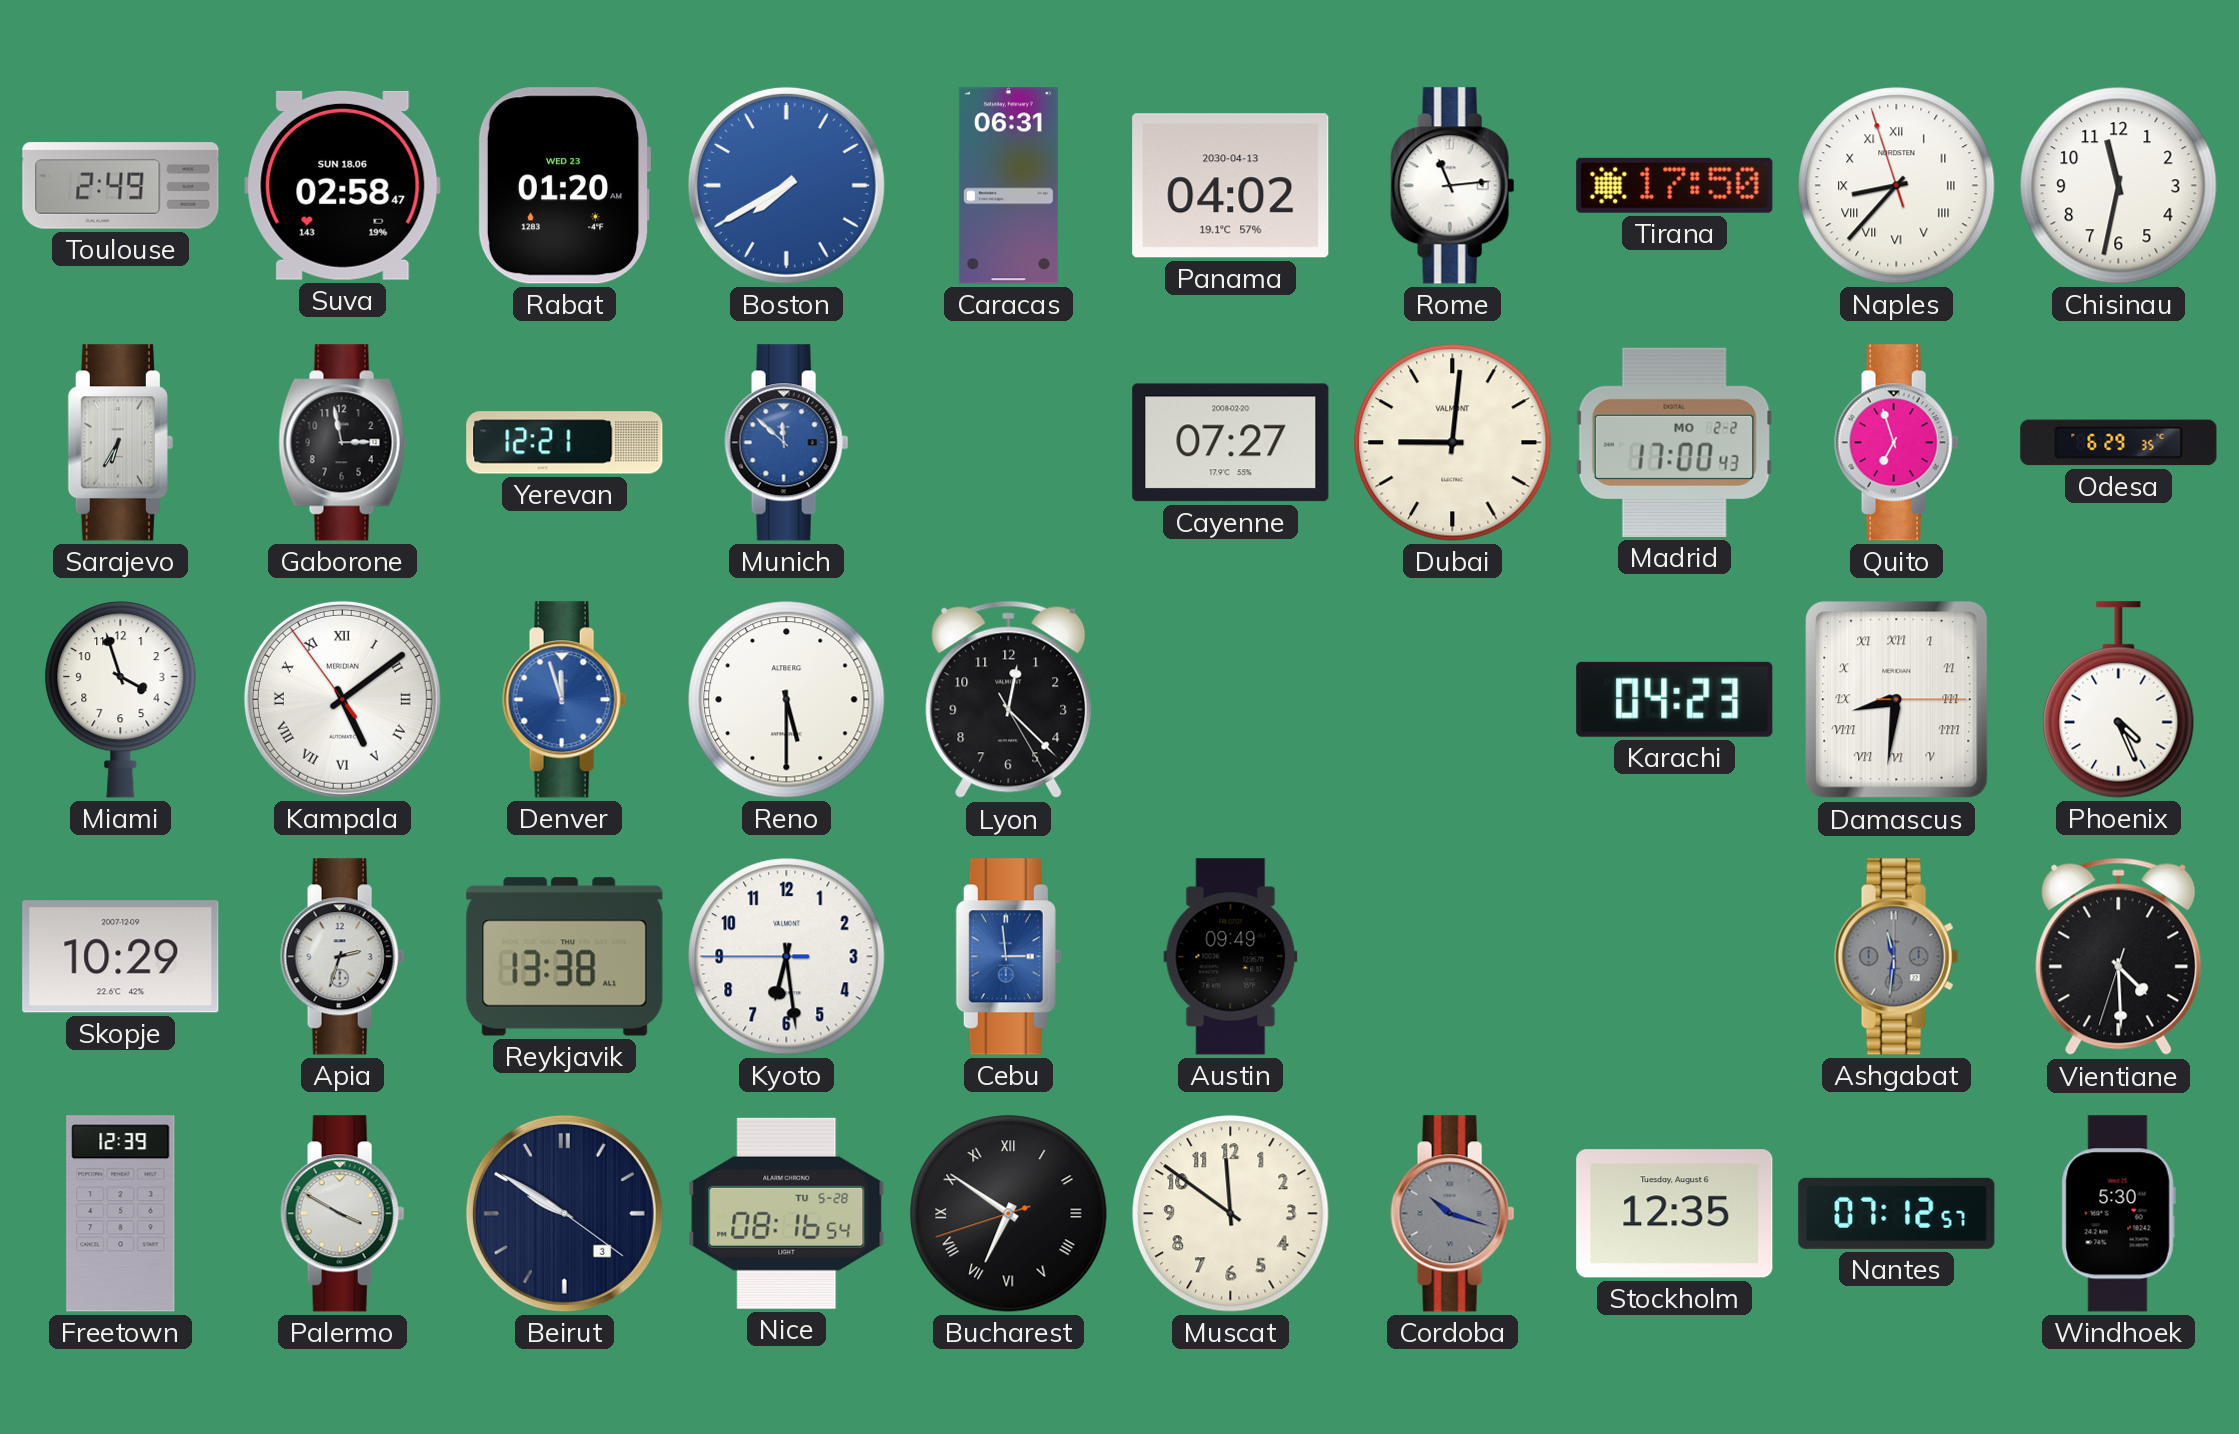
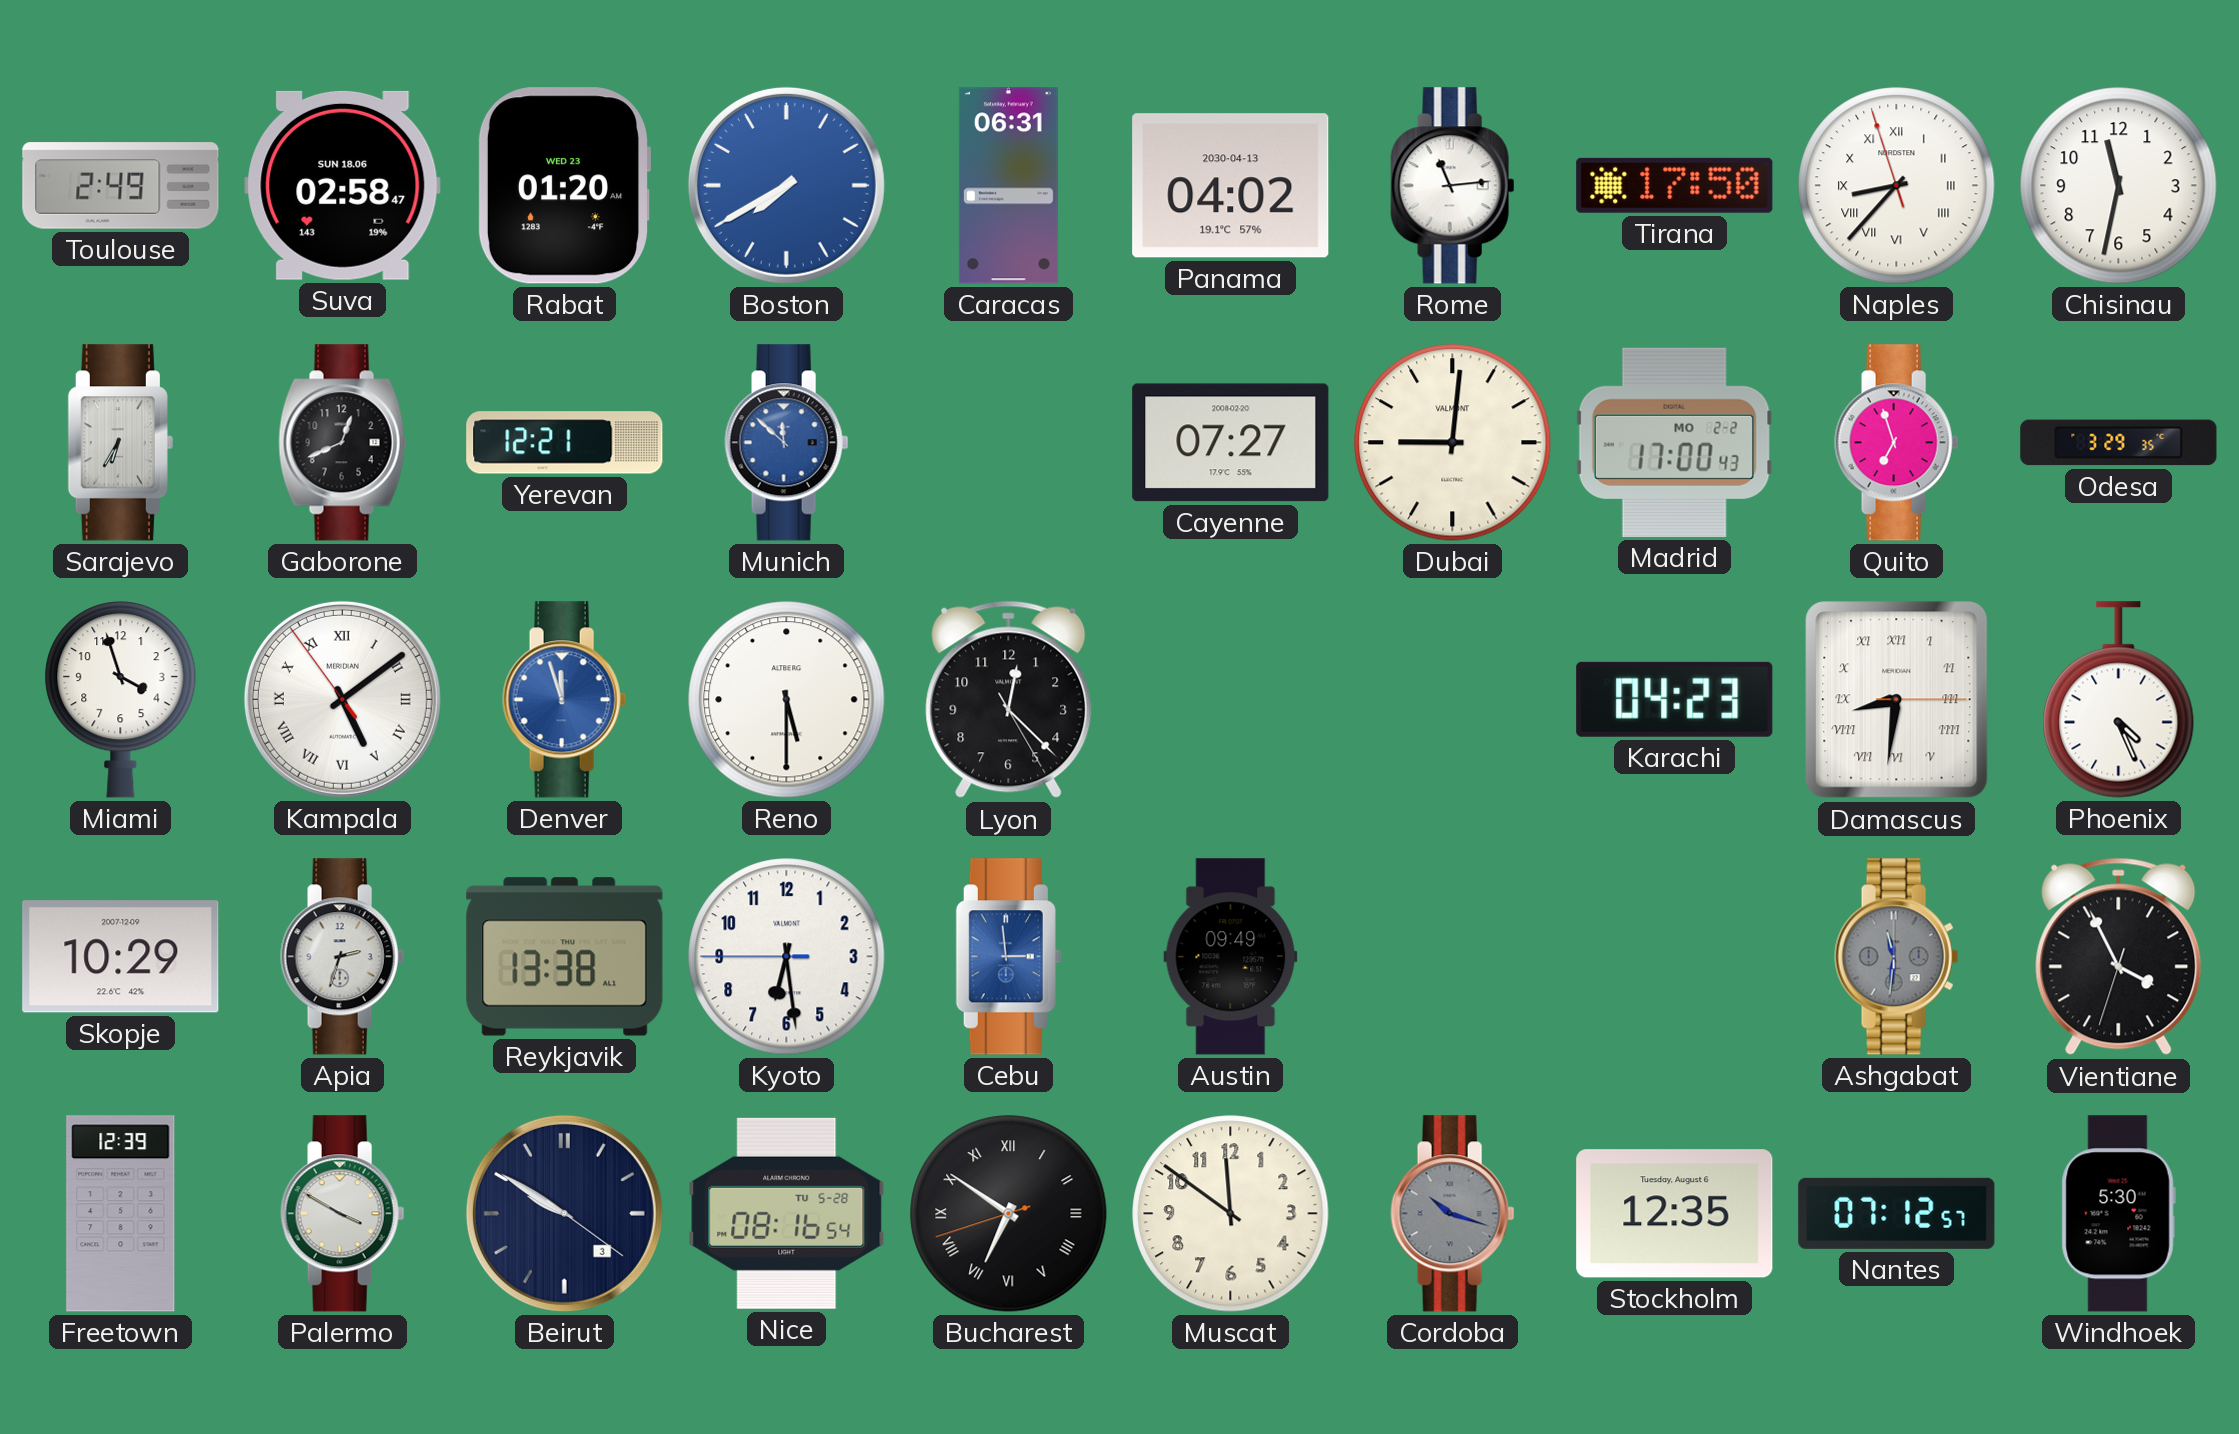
Gaborone: 2:58 -> 12:41
Odesa: 6:29 -> 3:29
Vientiane: 4:29 -> 3:55
